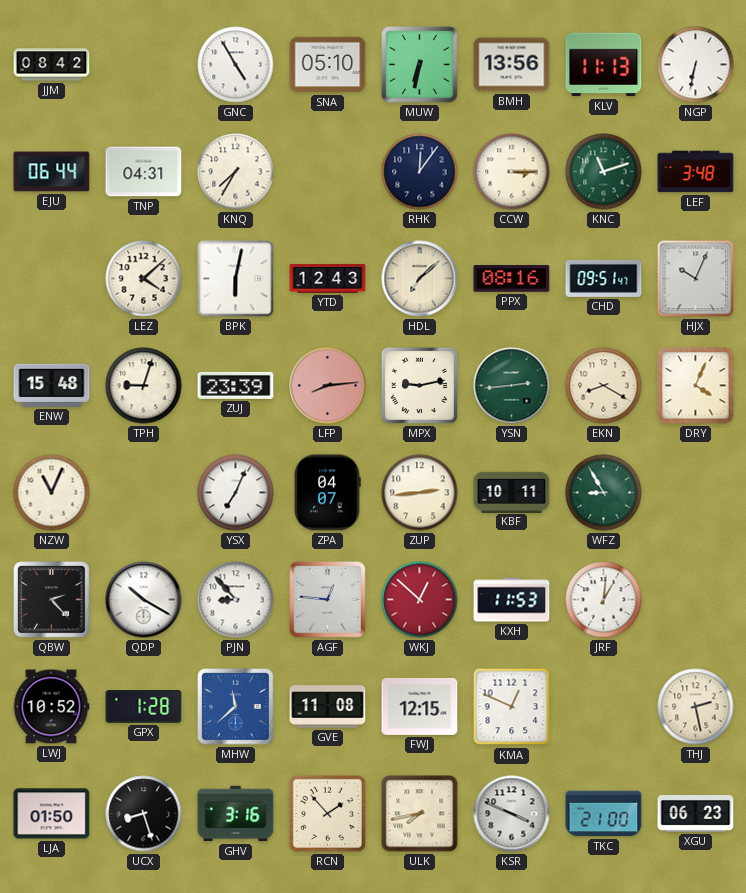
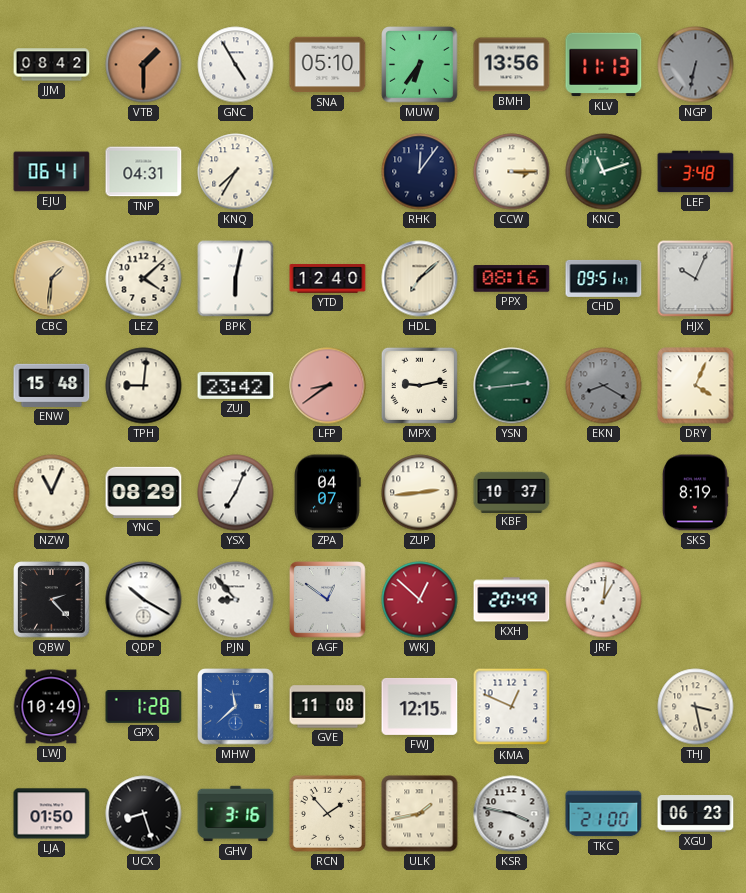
VTB: none -> 1:30
MUW: 6:32 -> 6:36
NGP dial: white -> grey
EJU: 06:44 -> 06:41
CBC: none -> 1:31
YTD: 12:43 -> 12:40
TPH: 9:03 -> 9:01
ZUJ: 23:39 -> 23:42
LFP: 8:14 -> 8:39
EKN dial: cream -> grey
YNC: none -> 08:29
KBF: 10:11 -> 10:37
WFZ: 8:55 -> none
SKS: none -> 8:19
AGF: 12:46 -> 12:51
KXH: 11:53 -> 20:49
LWJ: 10:52 -> 10:49
THJ: 2:28 -> 3:28
ULK: 7:43 -> 1:43
KSR: 3:49 -> 3:47
